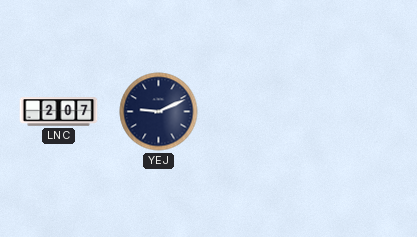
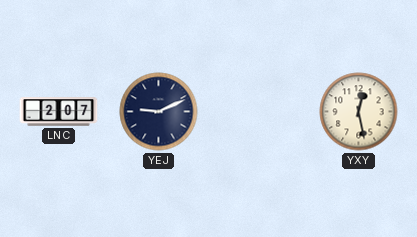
YXY: none -> 12:28
